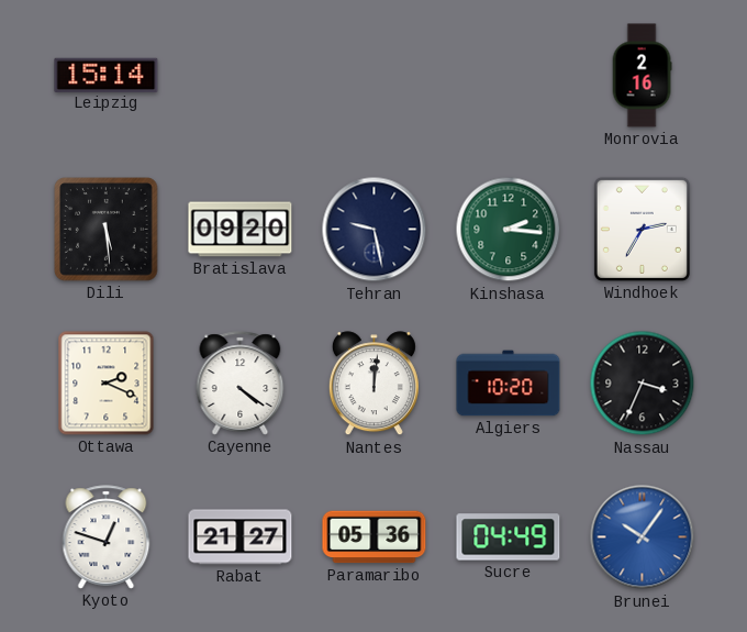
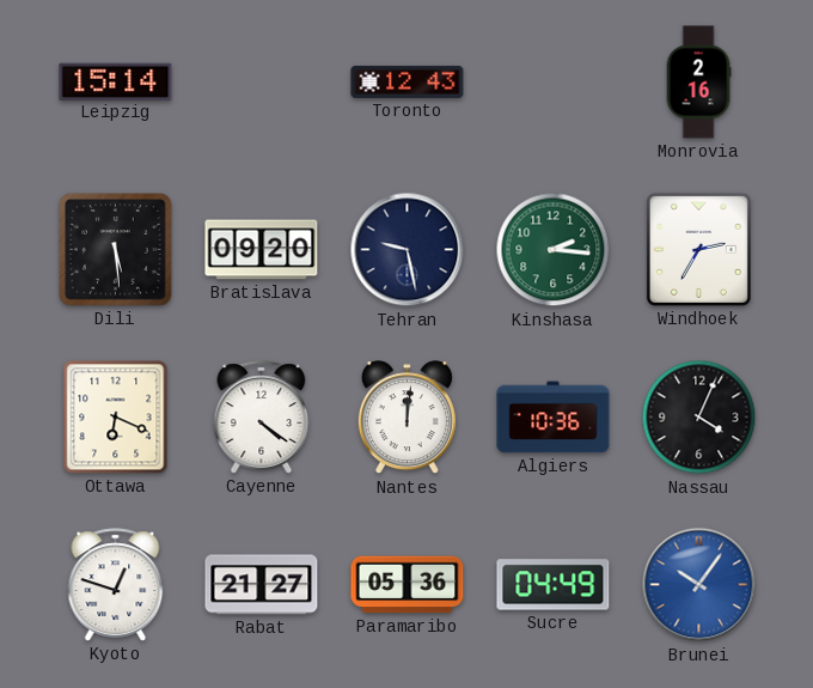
Toronto: none -> 12:43
Ottawa: 2:19 -> 6:19
Algiers: 10:20 -> 10:36
Nassau: 3:34 -> 4:04
